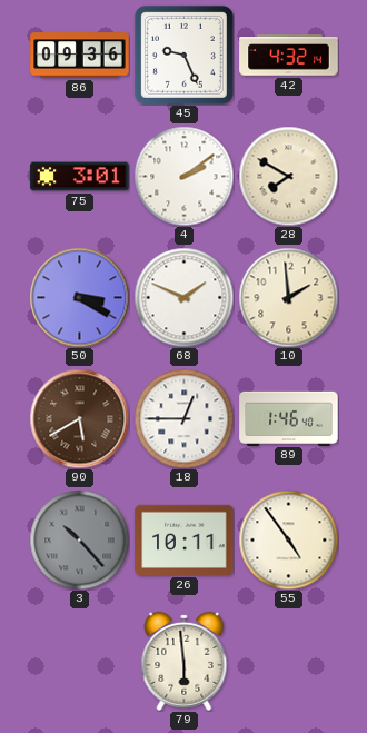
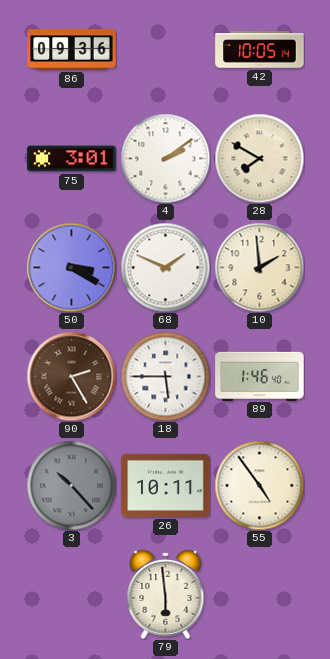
45: 9:26 -> none
42: 4:32 -> 10:05
90: 5:40 -> 2:25
18: 12:45 -> 5:45
